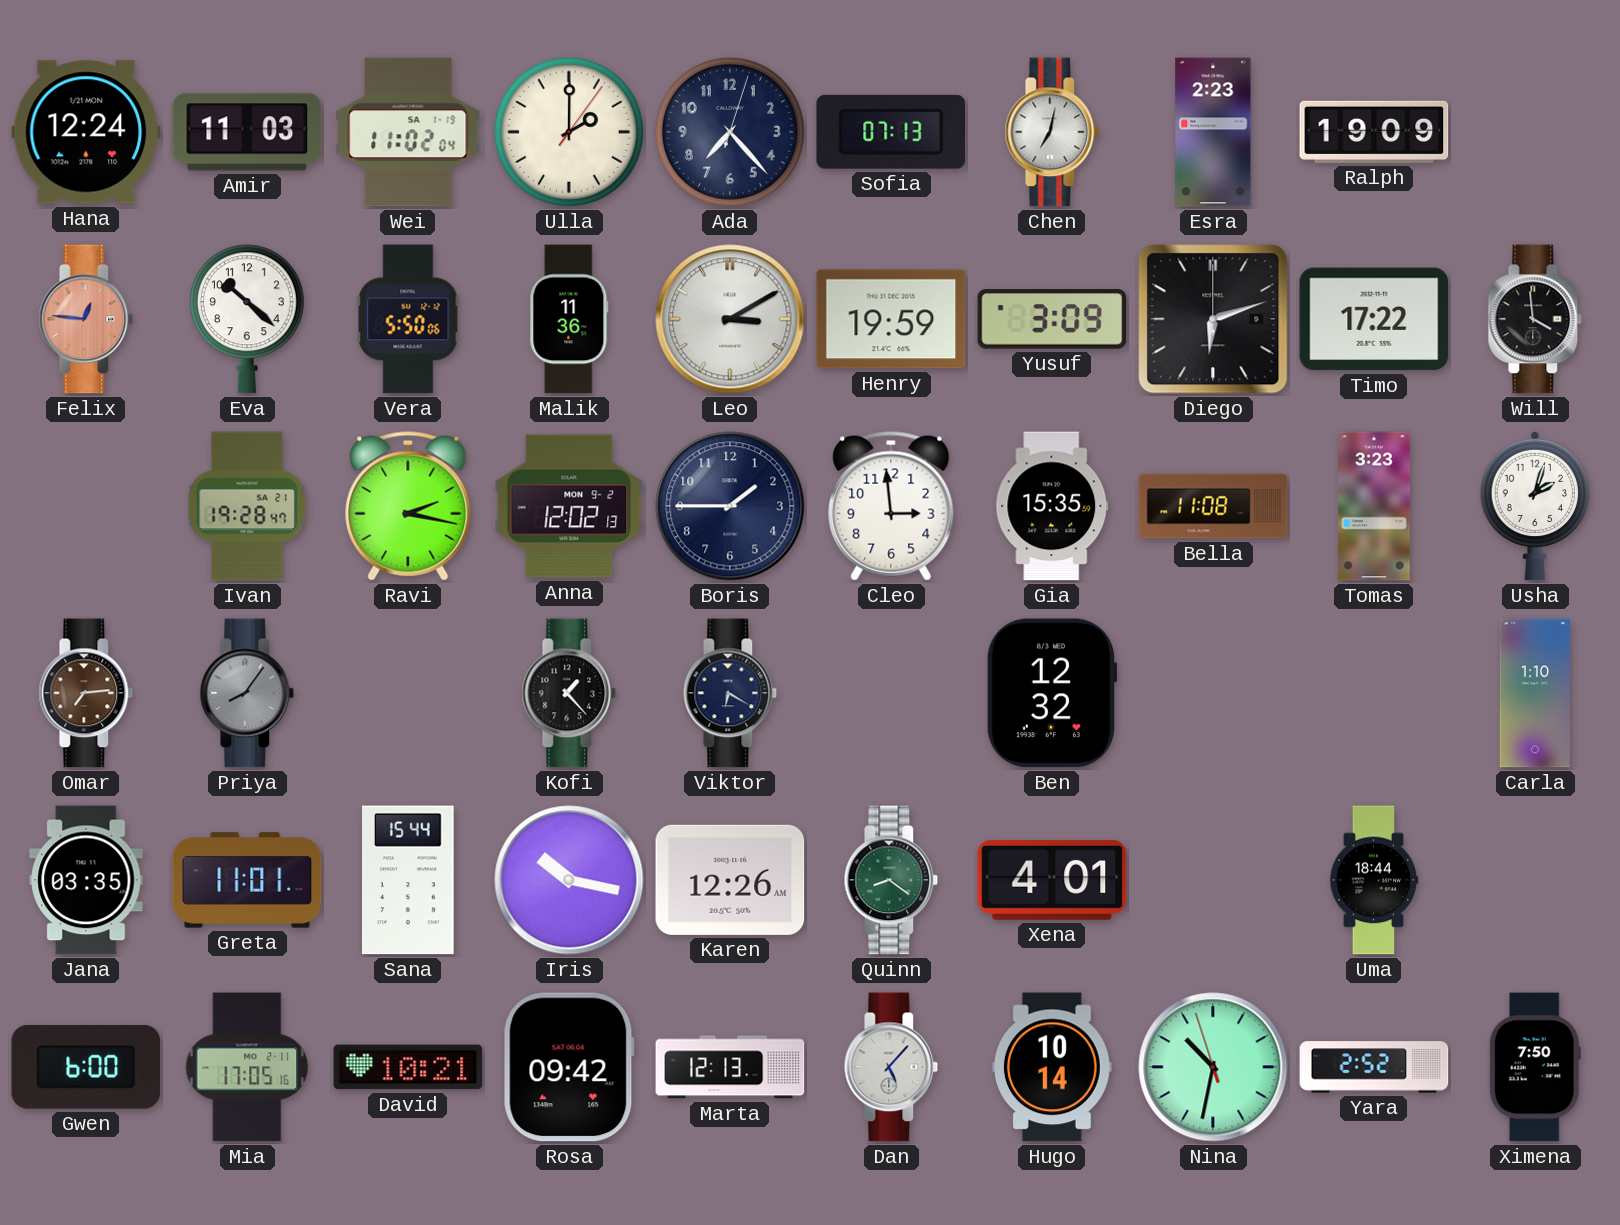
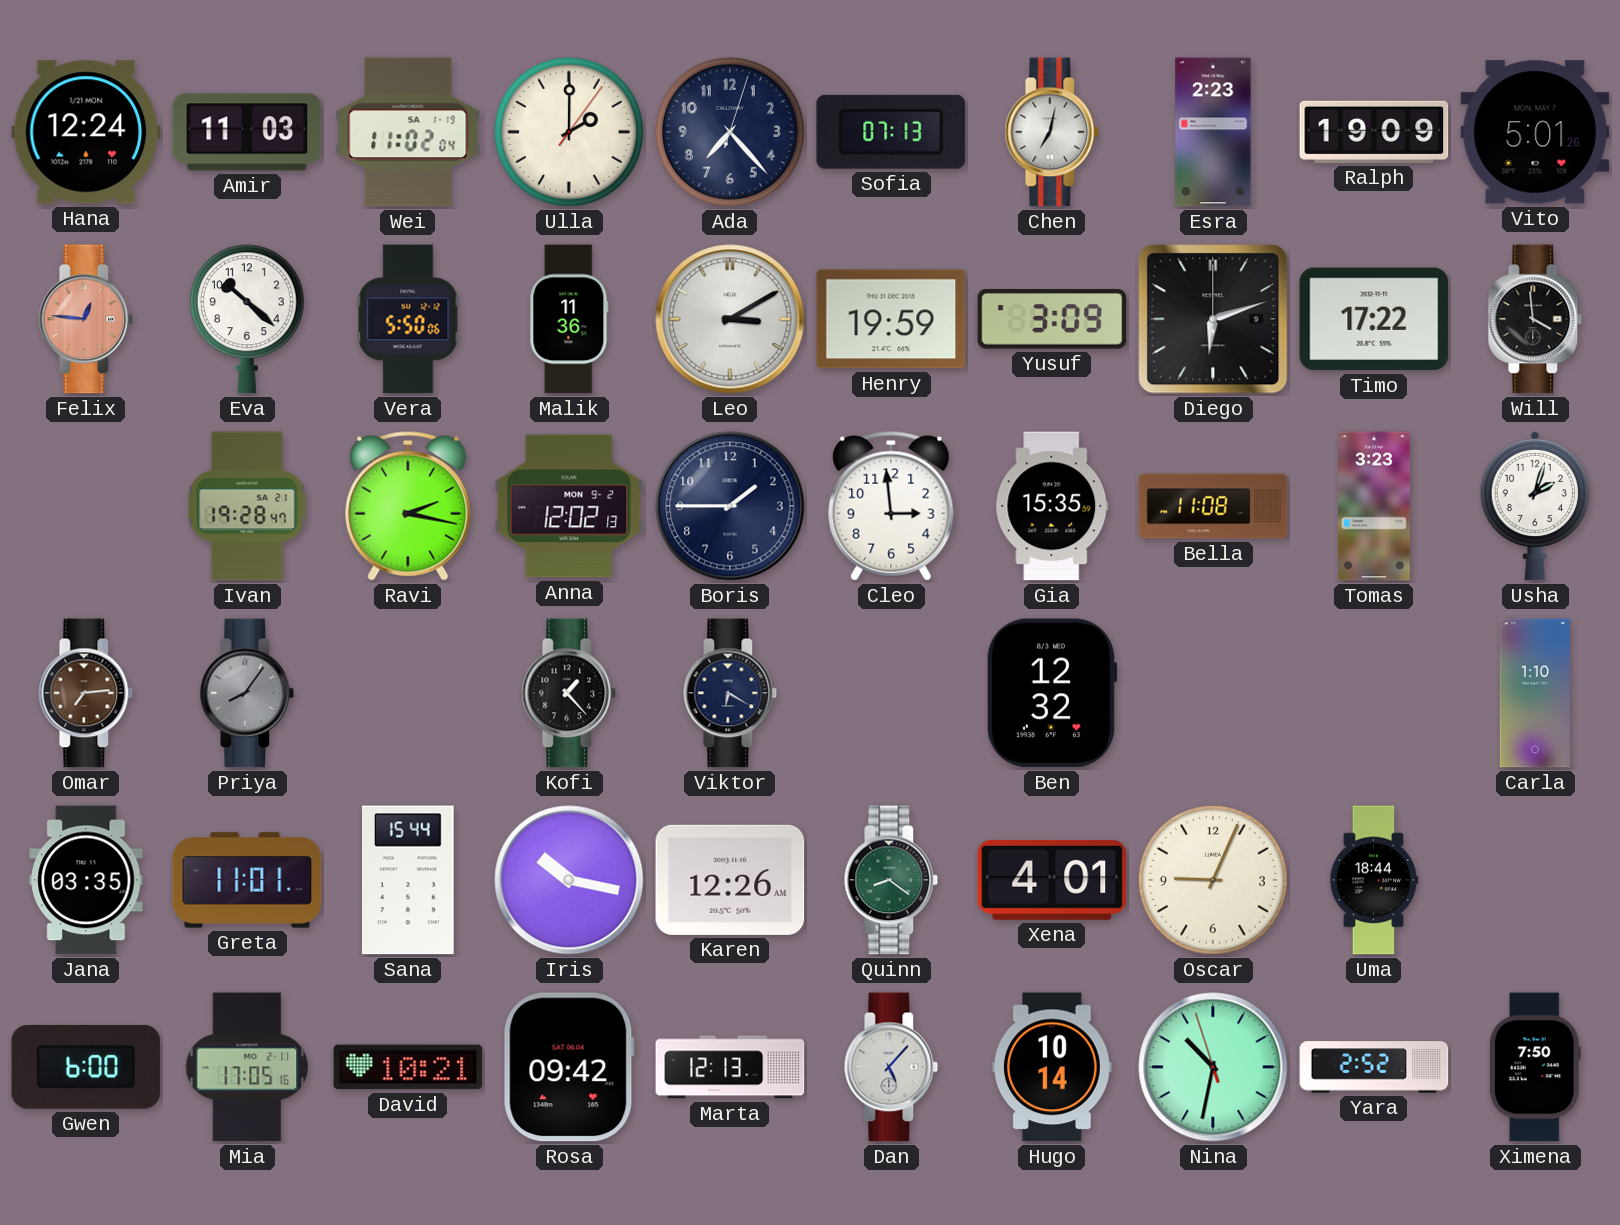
Vito: none -> 5:01
Oscar: none -> 9:04
